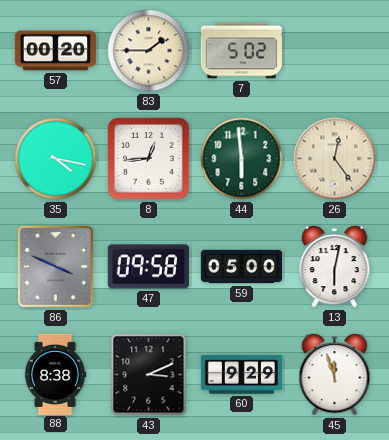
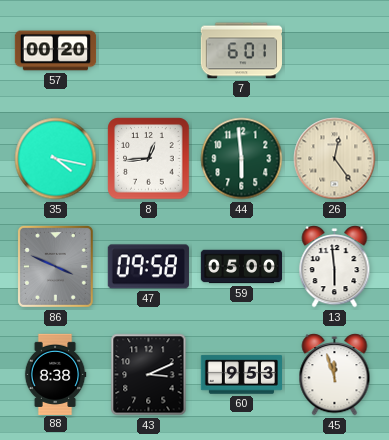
83: 1:45 -> none
7: 5:02 -> 6:01
13: 6:02 -> 5:59
60: 9:29 -> 9:53
